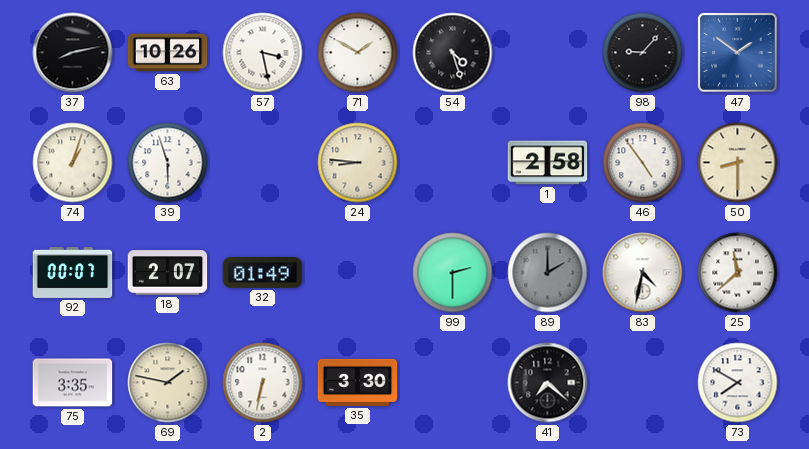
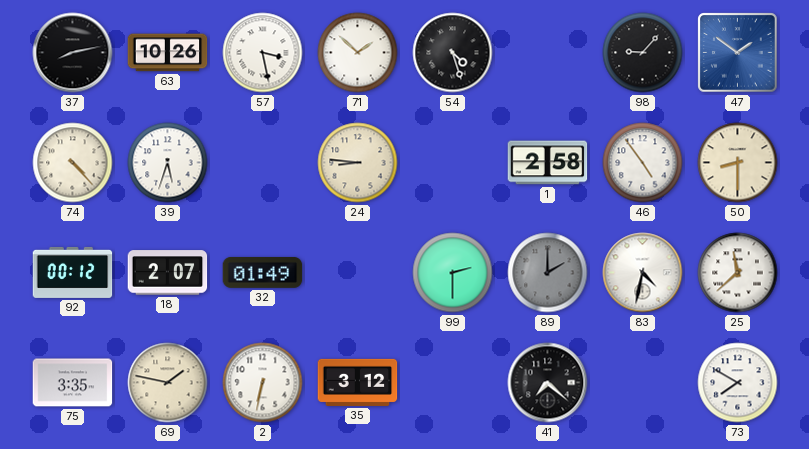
71: 1:50 -> 1:52
74: 1:03 -> 4:23
39: 5:57 -> 5:33
92: 00:07 -> 00:12
35: 3:30 -> 3:12
